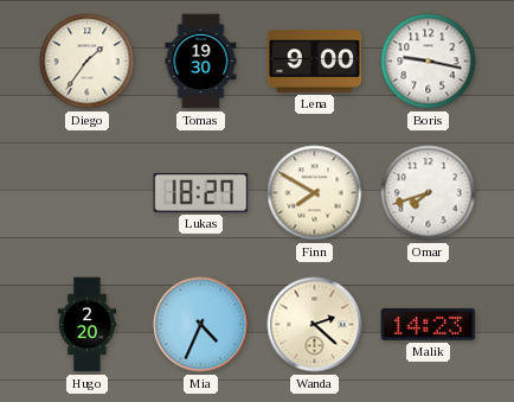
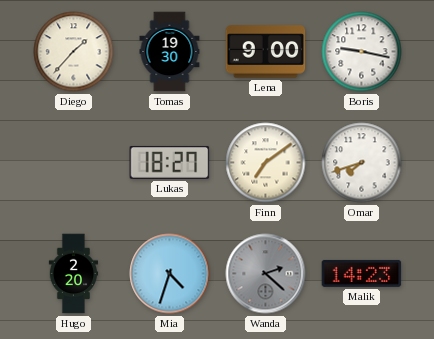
Diego: 1:36 -> 1:37
Finn: 7:50 -> 7:09
Mia: 4:34 -> 4:33
Wanda dial: cream -> grey
